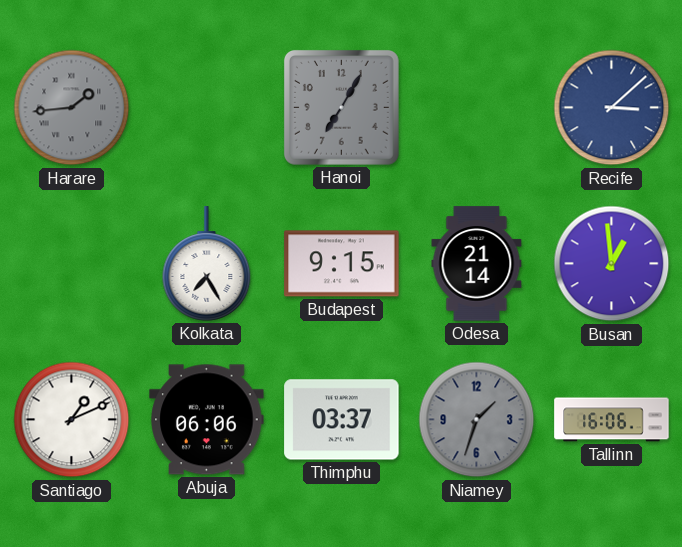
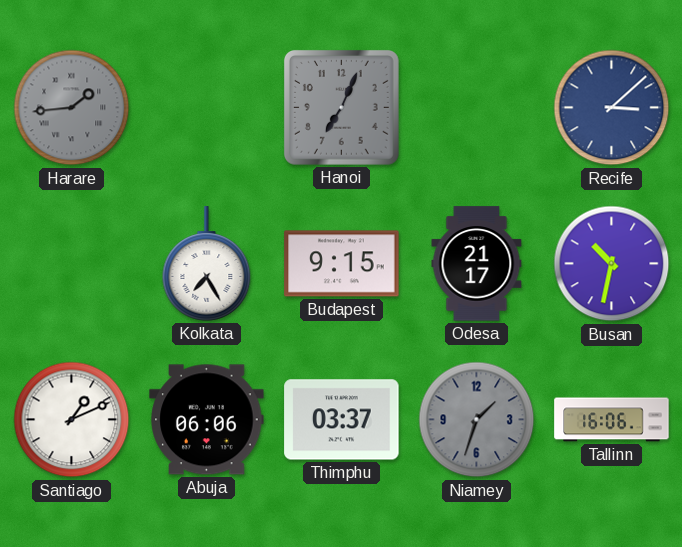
Hanoi: 7:05 -> 7:04
Odesa: 21:14 -> 21:17
Busan: 12:59 -> 10:32
